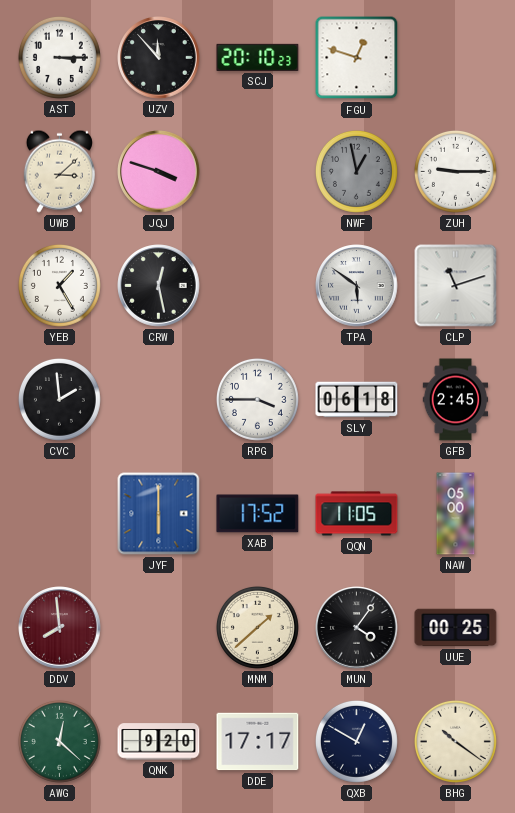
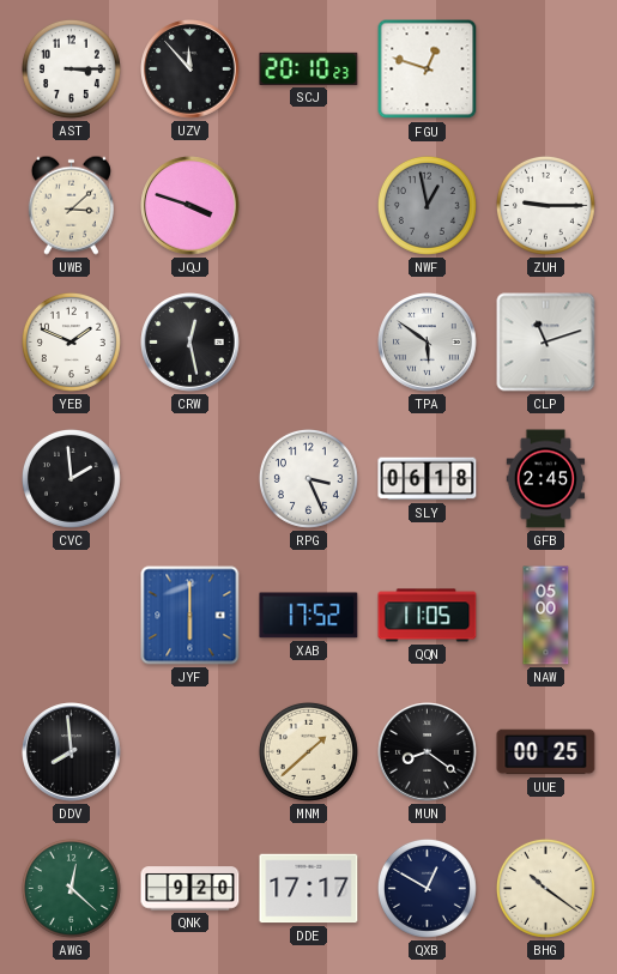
YEB: 1:25 -> 1:49
RPG: 3:45 -> 3:26
DDV dial: burgundy -> black
MUN: 4:06 -> 8:21
